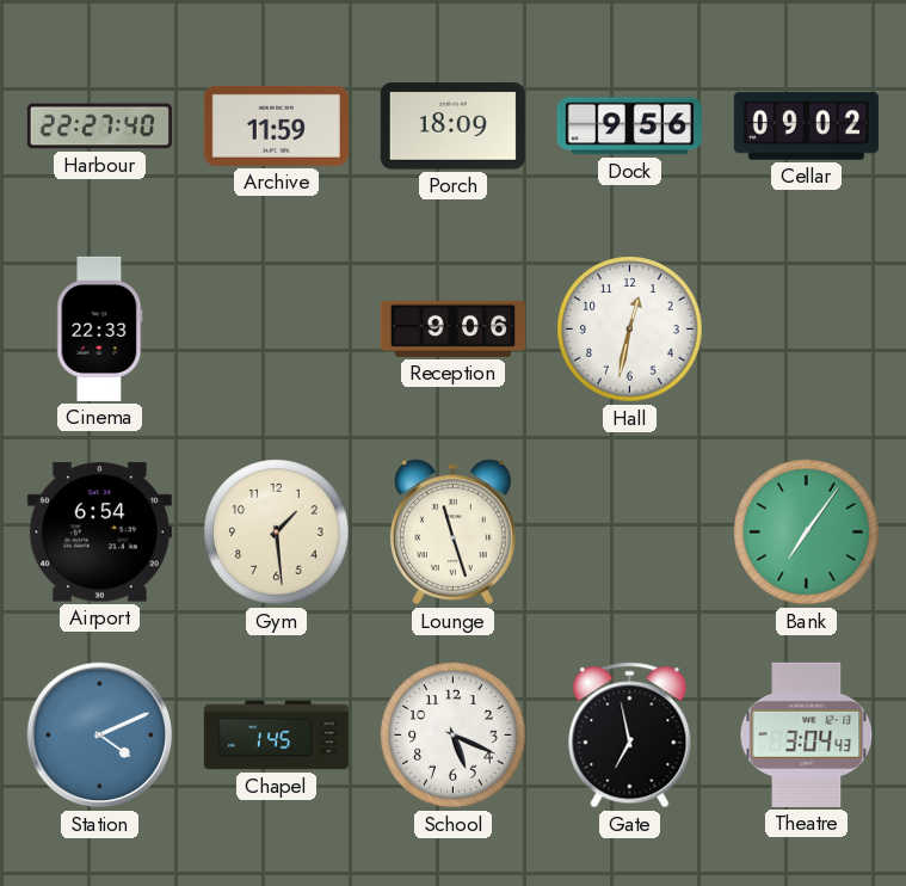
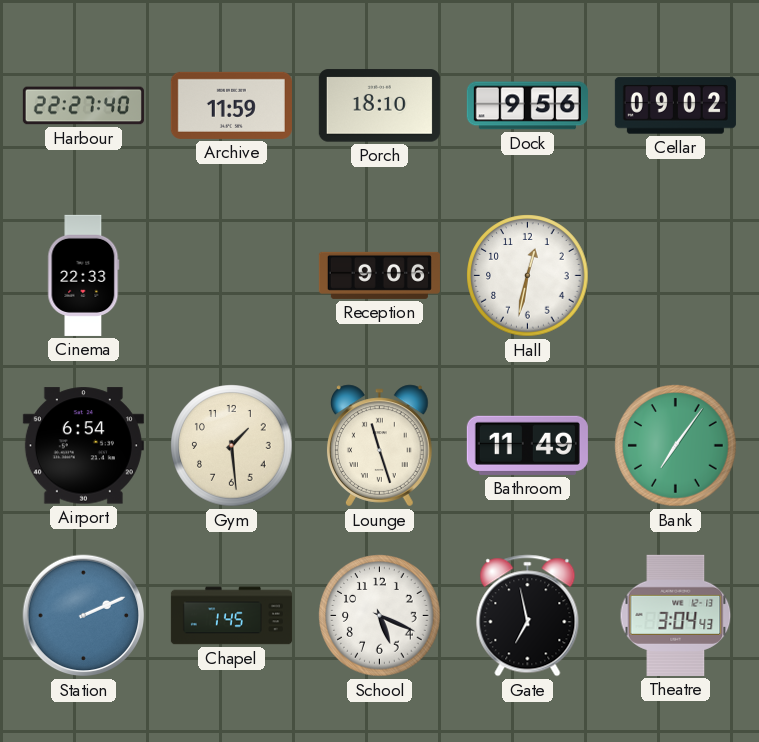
Porch: 18:09 -> 18:10
Bathroom: none -> 11:49
Station: 4:11 -> 2:11
